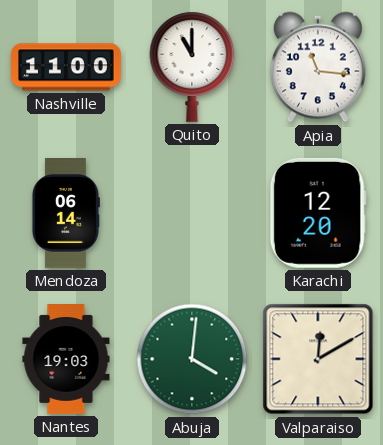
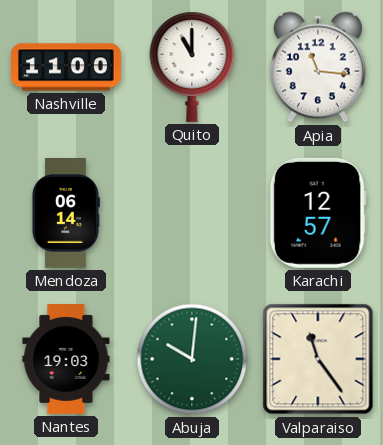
Karachi: 12:20 -> 12:57
Abuja: 4:01 -> 10:01
Valparaiso: 12:10 -> 11:24
